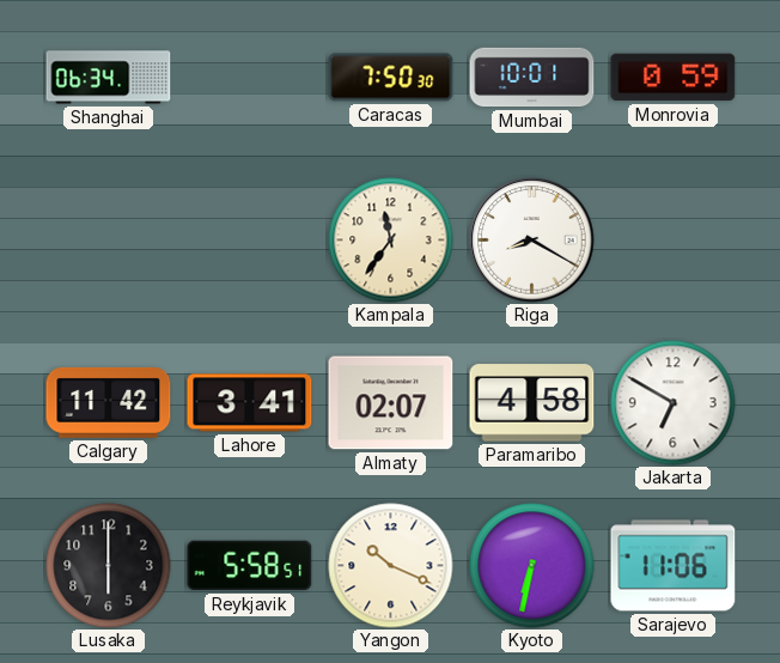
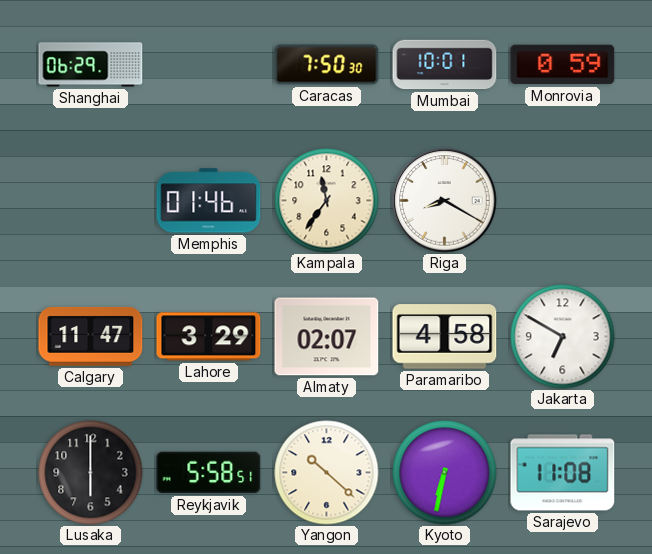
Shanghai: 06:34 -> 06:29
Memphis: none -> 01:46
Calgary: 11:42 -> 11:47
Lahore: 3:41 -> 3:29
Yangon: 10:19 -> 10:22
Sarajevo: 11:06 -> 11:08
